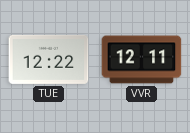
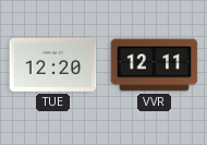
TUE: 12:22 -> 12:20
